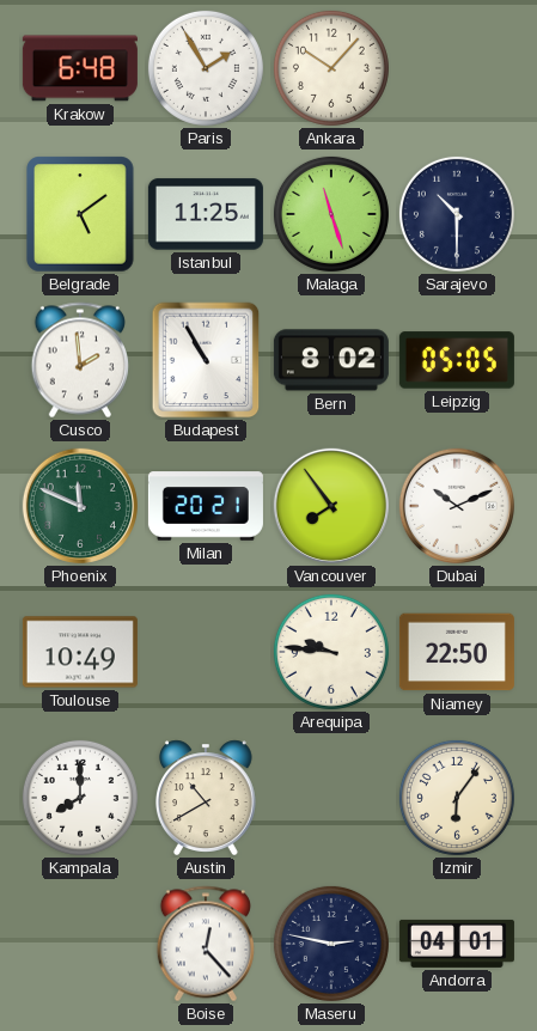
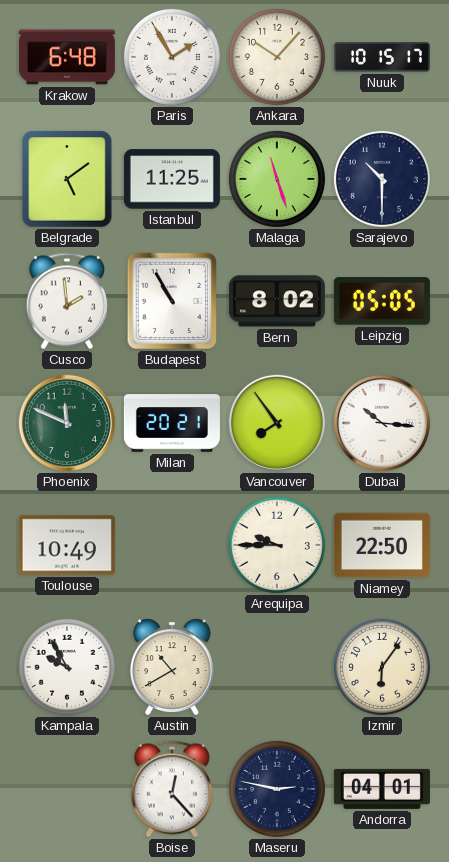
Nuuk: none -> 10:15
Dubai: 10:11 -> 10:16
Arequipa: 9:46 -> 9:45
Kampala: 8:00 -> 9:55
